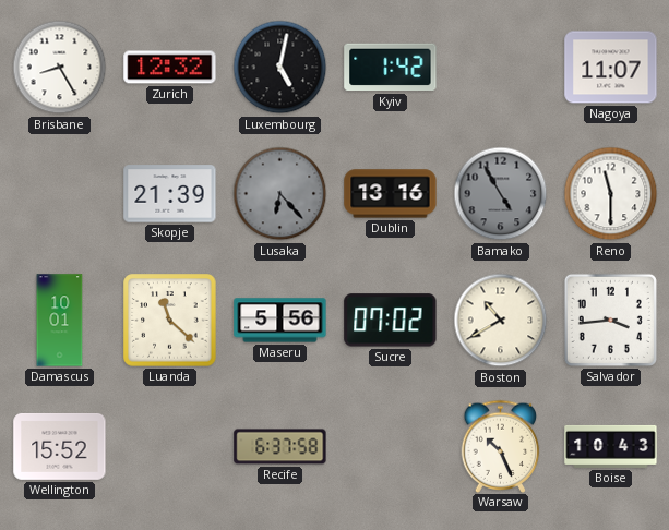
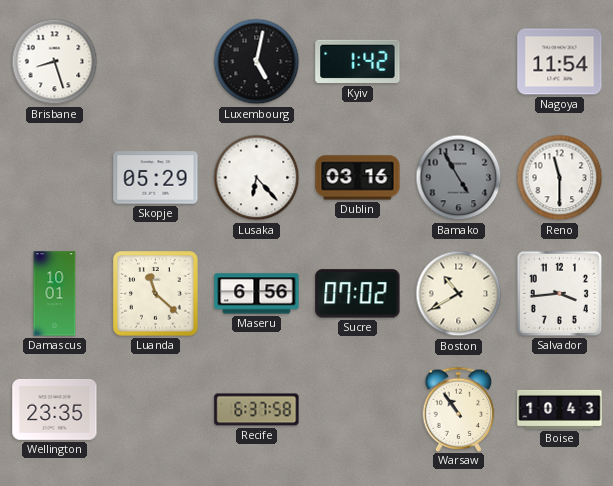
Brisbane: 8:25 -> 8:27
Zurich: 12:32 -> none
Nagoya: 11:07 -> 11:54
Skopje: 21:39 -> 05:29
Lusaka dial: grey -> white
Dublin: 13:16 -> 03:16
Maseru: 5:56 -> 6:56
Wellington: 15:52 -> 23:35
Warsaw: 10:26 -> 10:54
